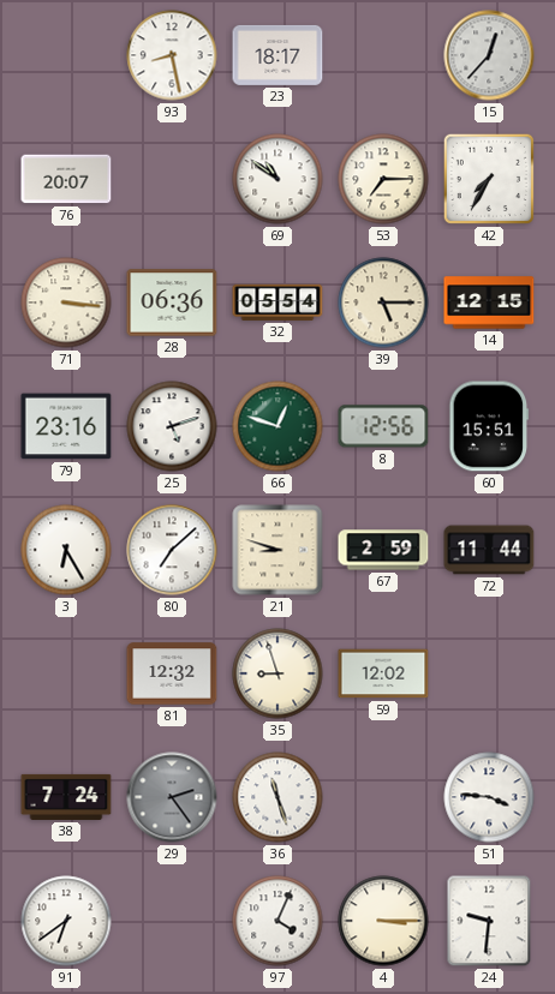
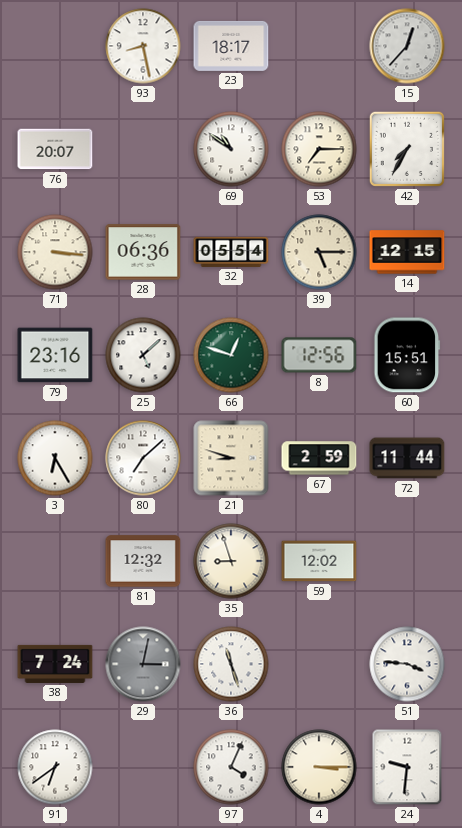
25: 5:12 -> 5:08
29: 2:24 -> 3:02
